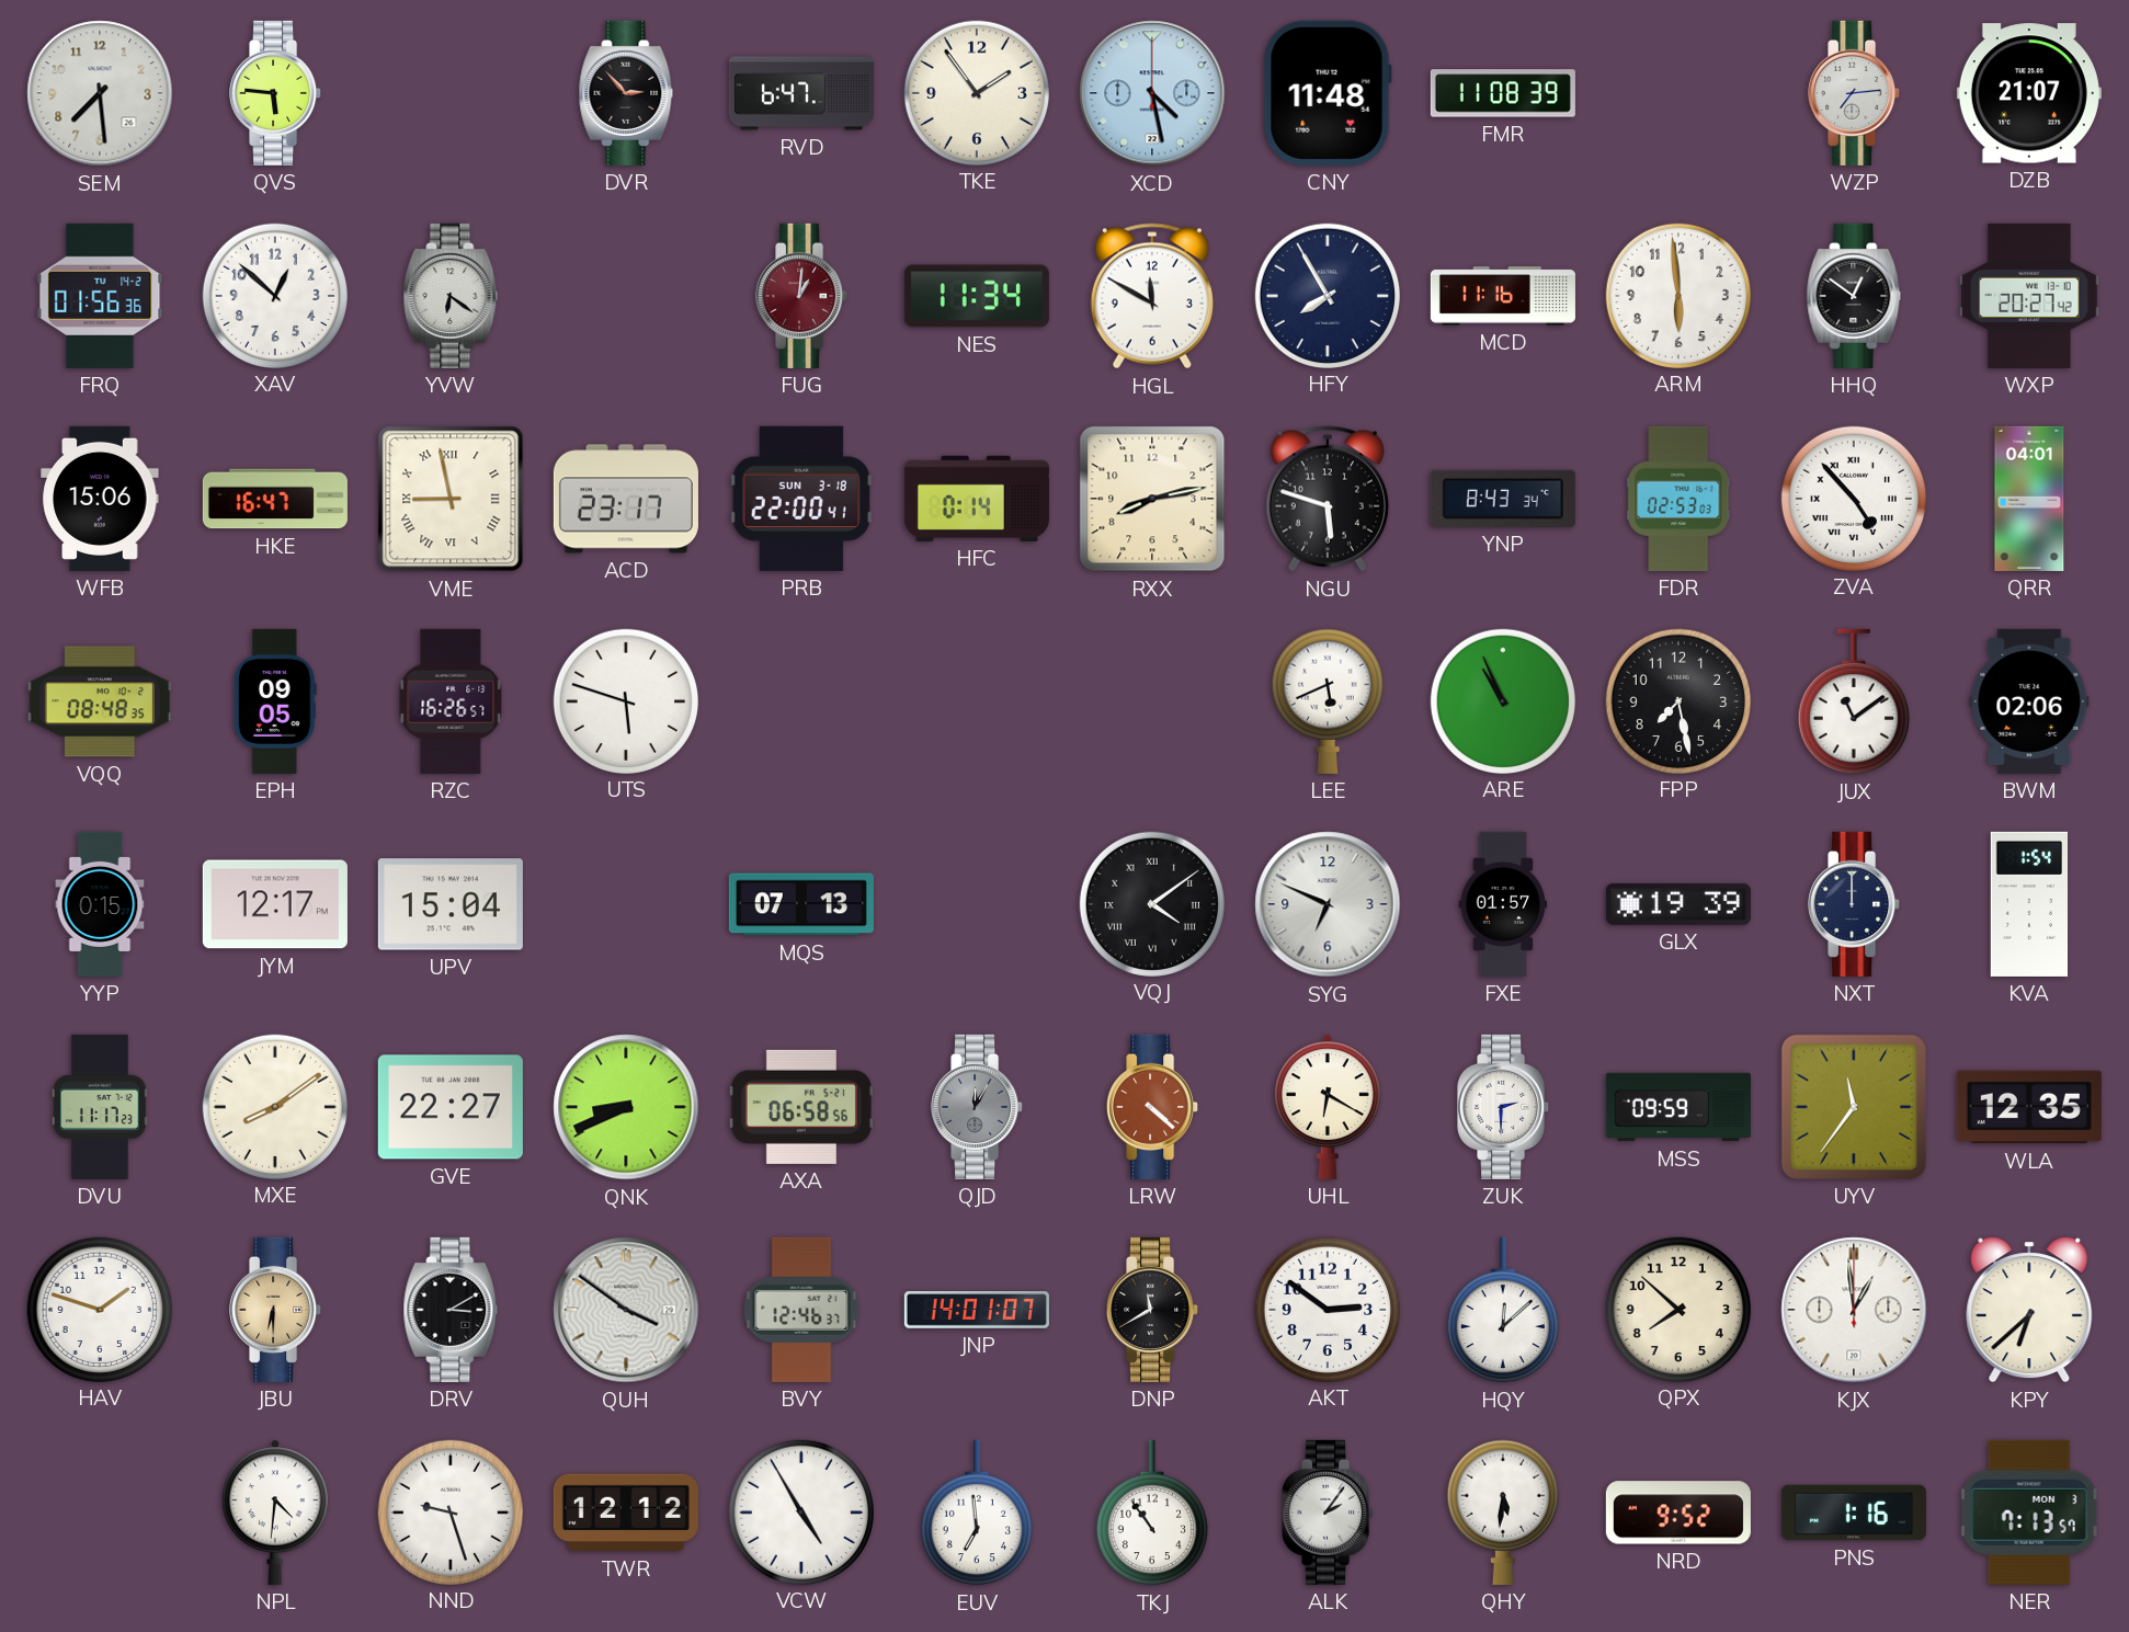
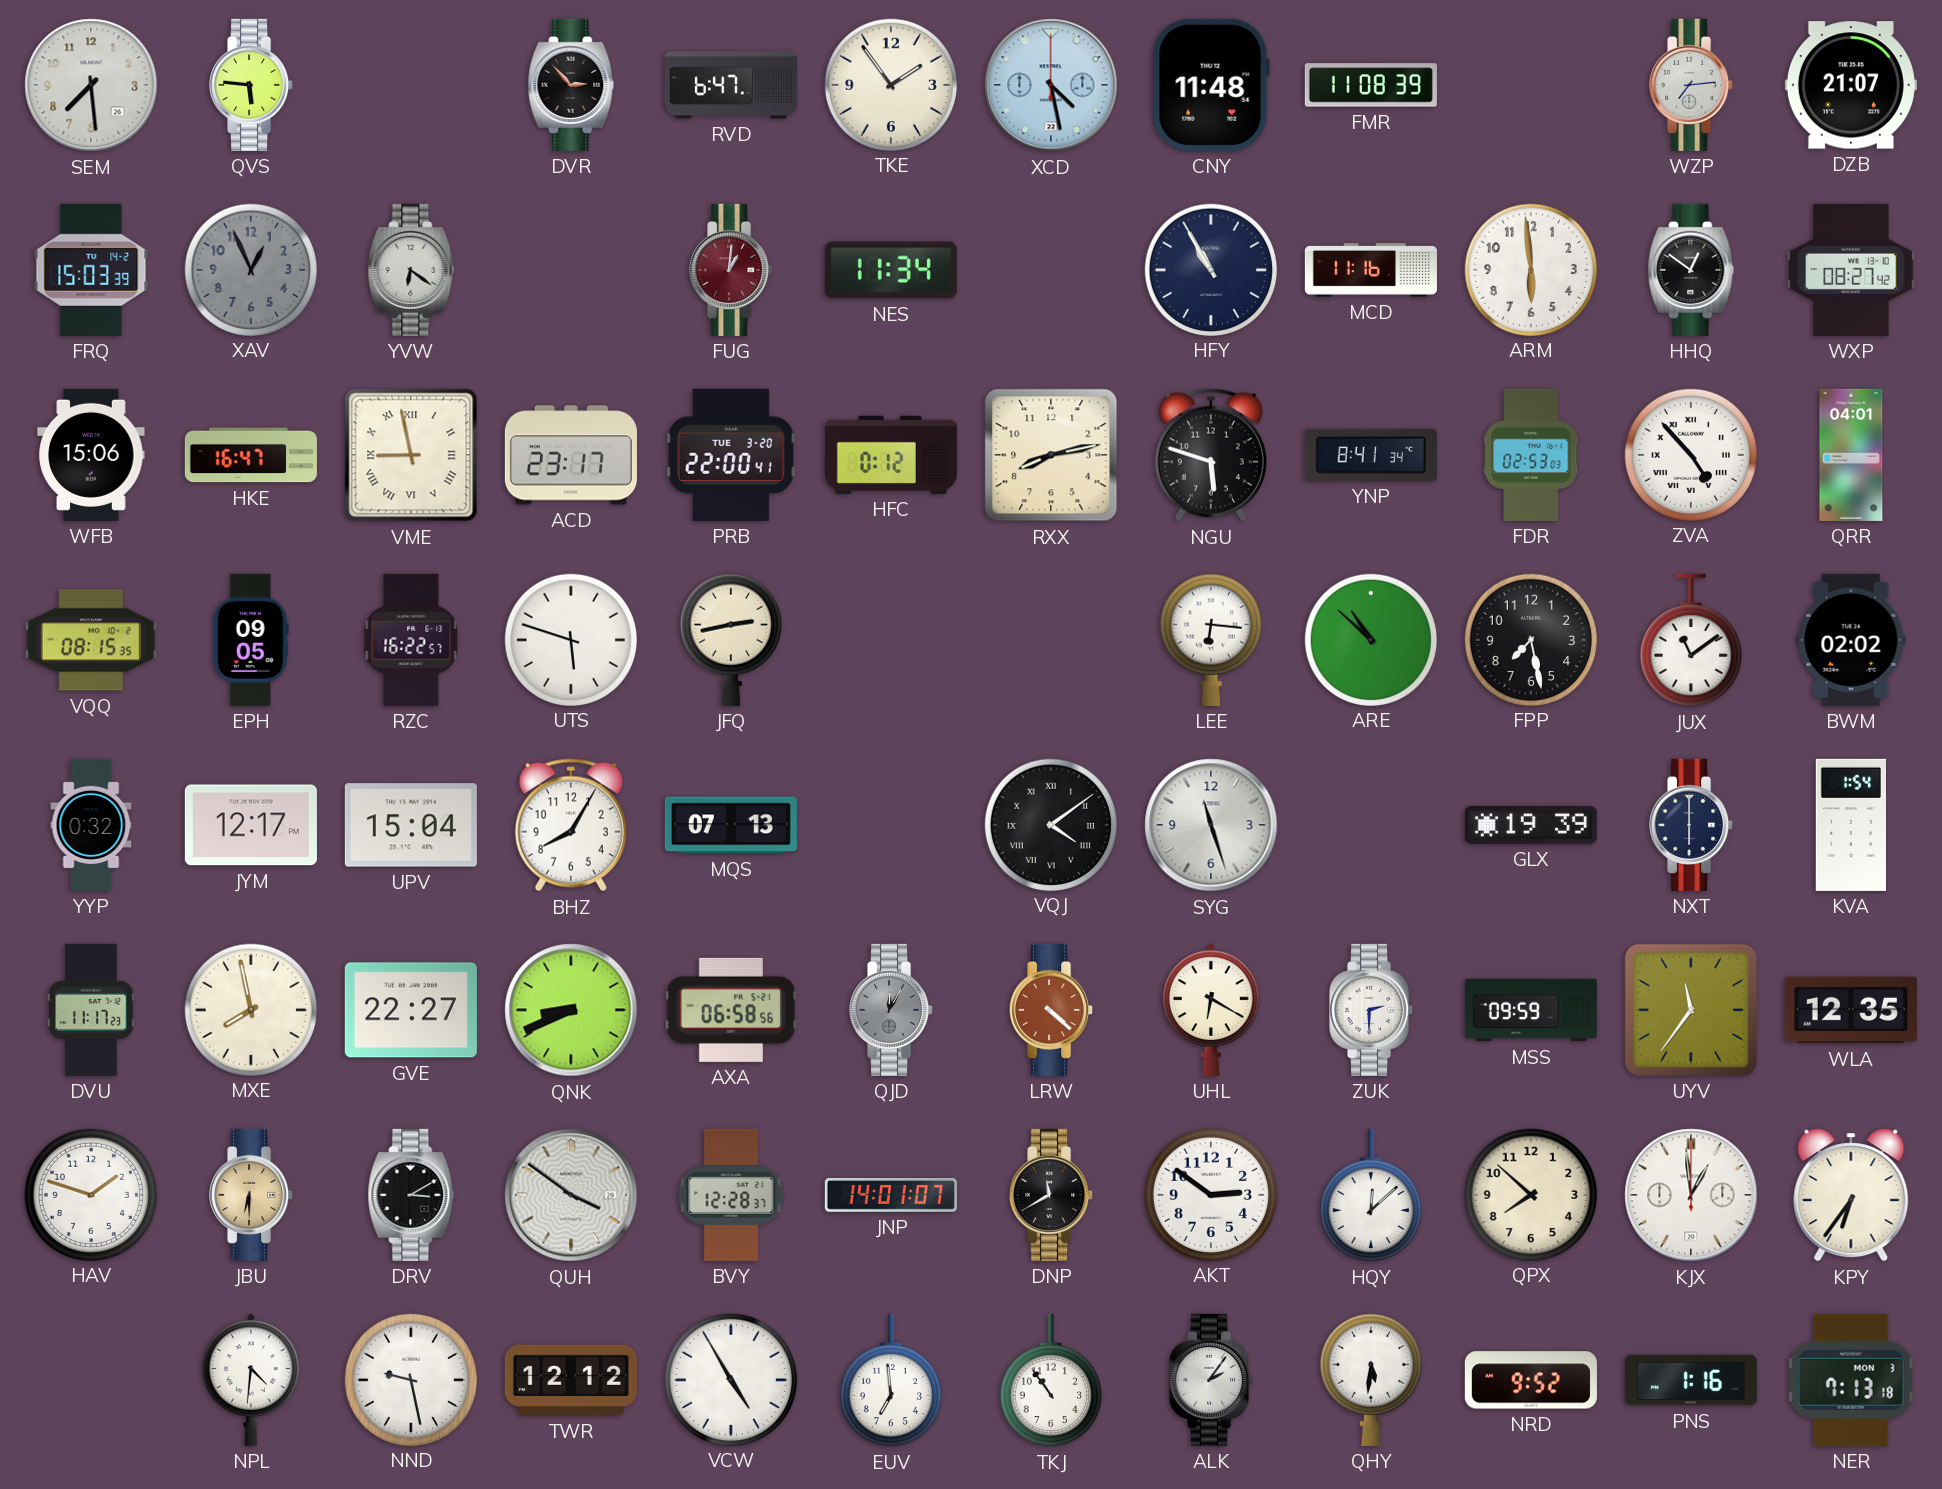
FRQ: 01:56 -> 15:03
XAV: 12:52 -> 12:56
XAV dial: white -> grey
HGL: 11:50 -> none
HFY: 7:55 -> 10:55
WXP: 20:27 -> 08:27
PRB date: SUN 3-18 -> TUE 3-20
HFC: 0:14 -> 0:12
YNP: 8:43 -> 8:41
VQQ: 08:48 -> 08:15
RZC: 16:26 -> 16:22
JFQ: none -> 2:43
LEE: 5:41 -> 6:16
ARE: 10:56 -> 10:52
BWM: 02:06 -> 02:02
YYP: 0:15 -> 0:32
BHZ: none -> 8:05
SYG: 6:49 -> 11:27
FXE: 01:57 -> none
NXT: 12:00 -> 6:00
MXE: 8:09 -> 7:58
BVY: 12:46 -> 12:28
KPY: 6:38 -> 6:36
NND: 9:27 -> 9:28
NER: 7:13:57 -> 7:13:18
